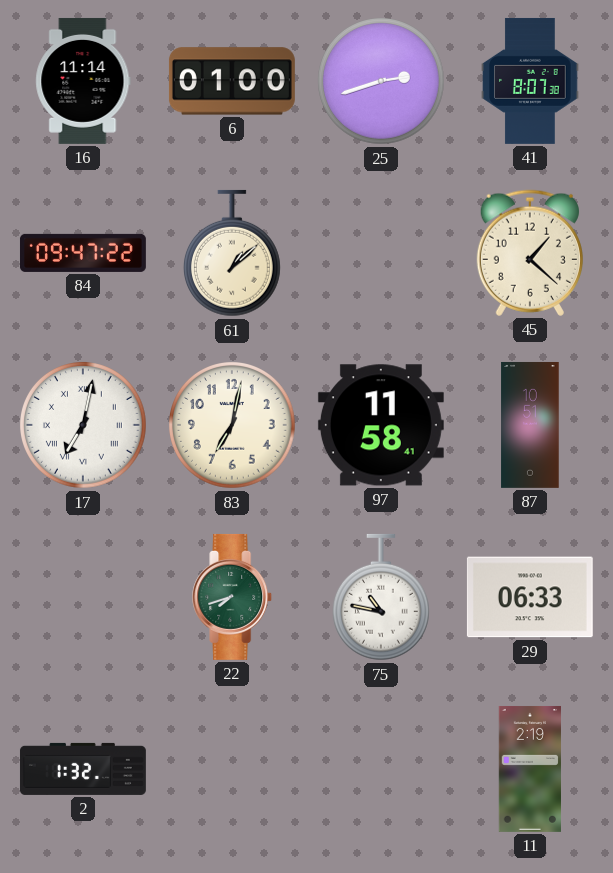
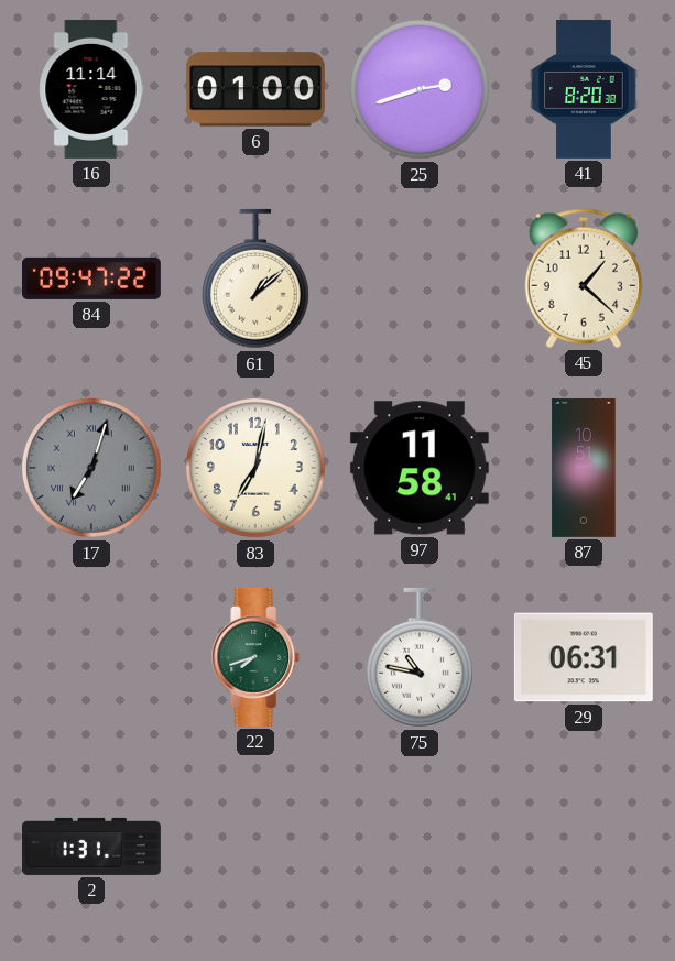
41: 8:07 -> 8:20
17: 7:02 -> 7:03
17 dial: white -> grey
29: 06:33 -> 06:31
2: 1:32 -> 1:31
11: 2:19 -> none
